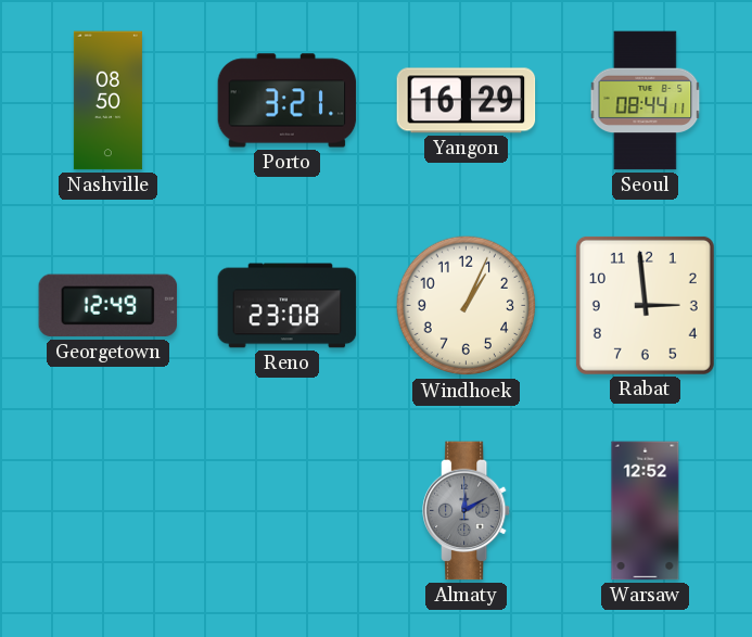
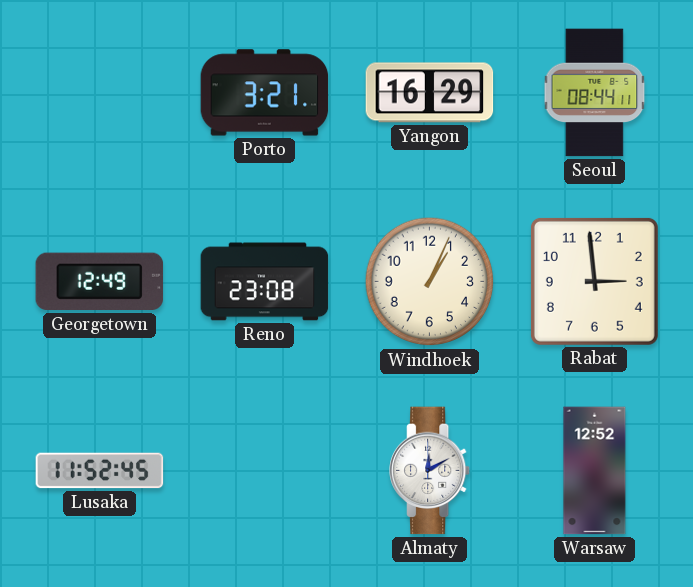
Nashville: 08:50 -> none
Lusaka: none -> 11:52
Almaty dial: grey -> white
